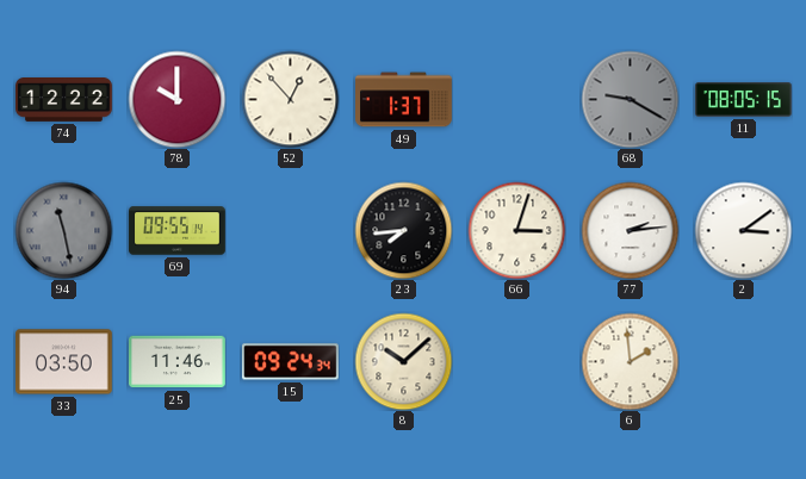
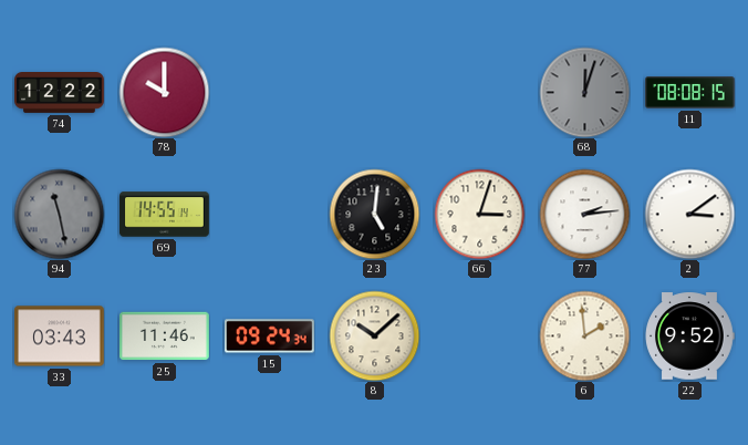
52: 12:53 -> none
49: 1:37 -> none
68: 9:20 -> 12:03
11: 08:05 -> 08:08
69: 09:55 -> 14:55
23: 7:44 -> 5:01
33: 03:50 -> 03:43
22: none -> 9:52
